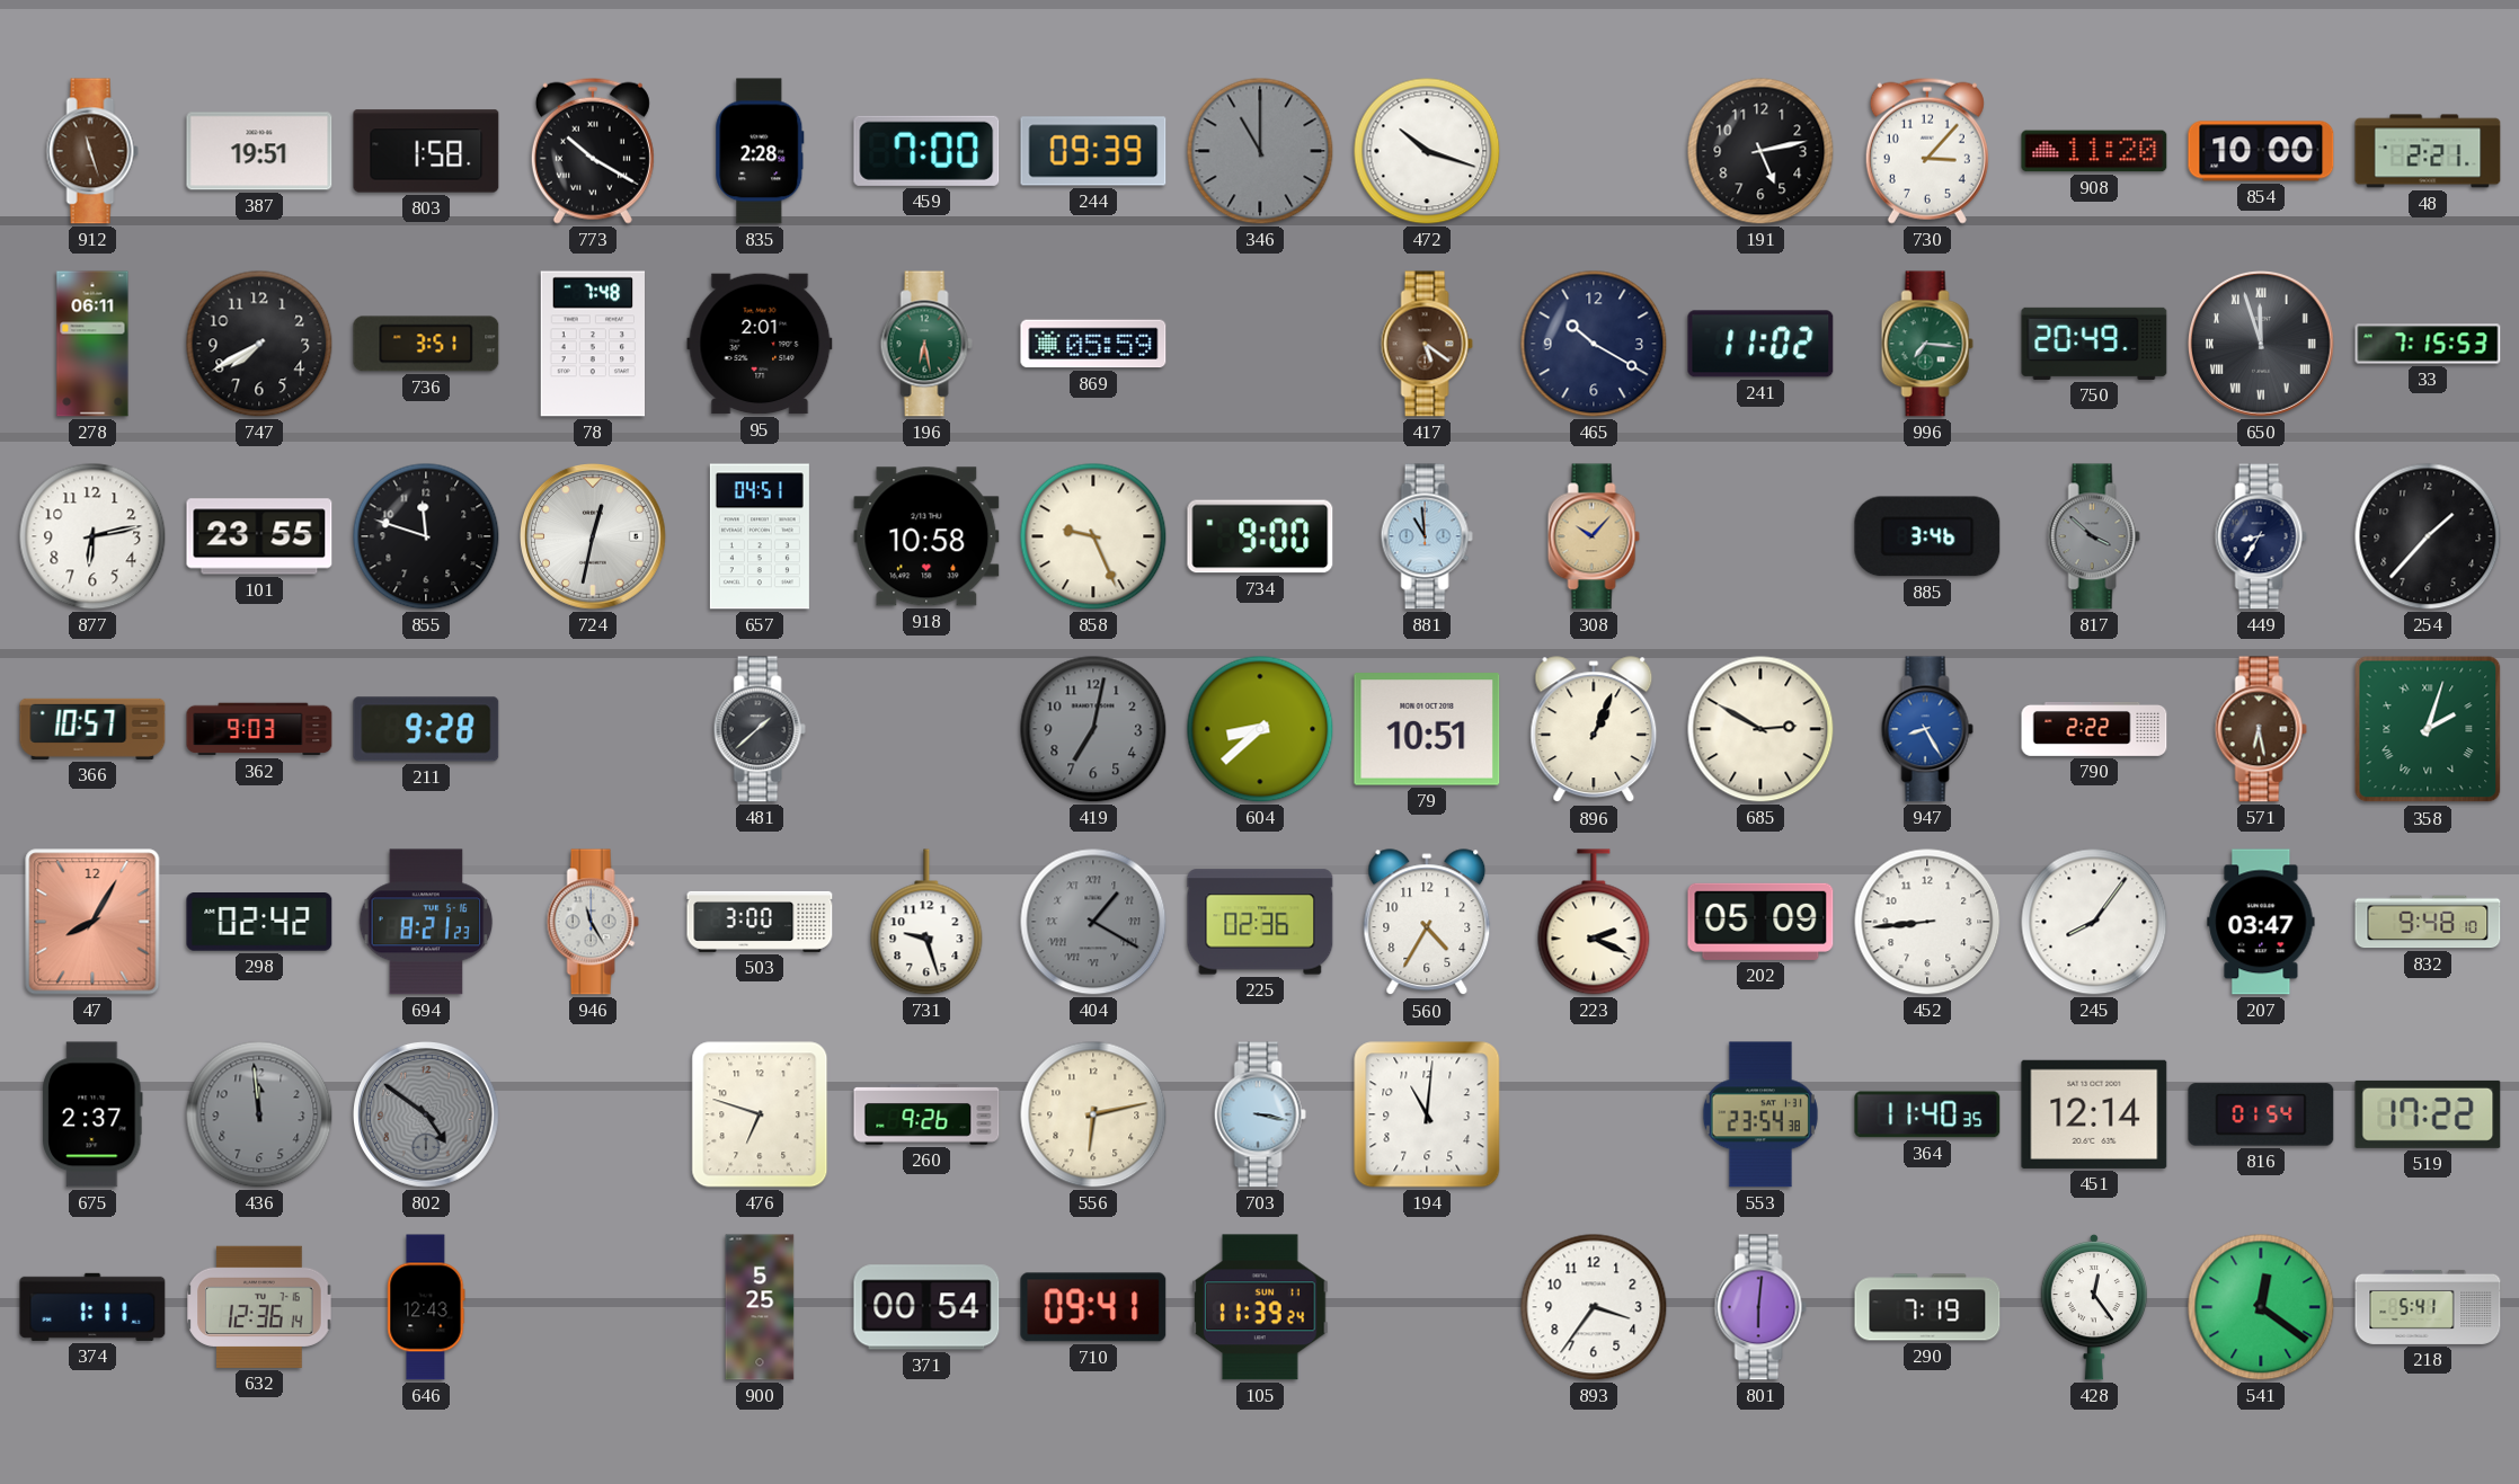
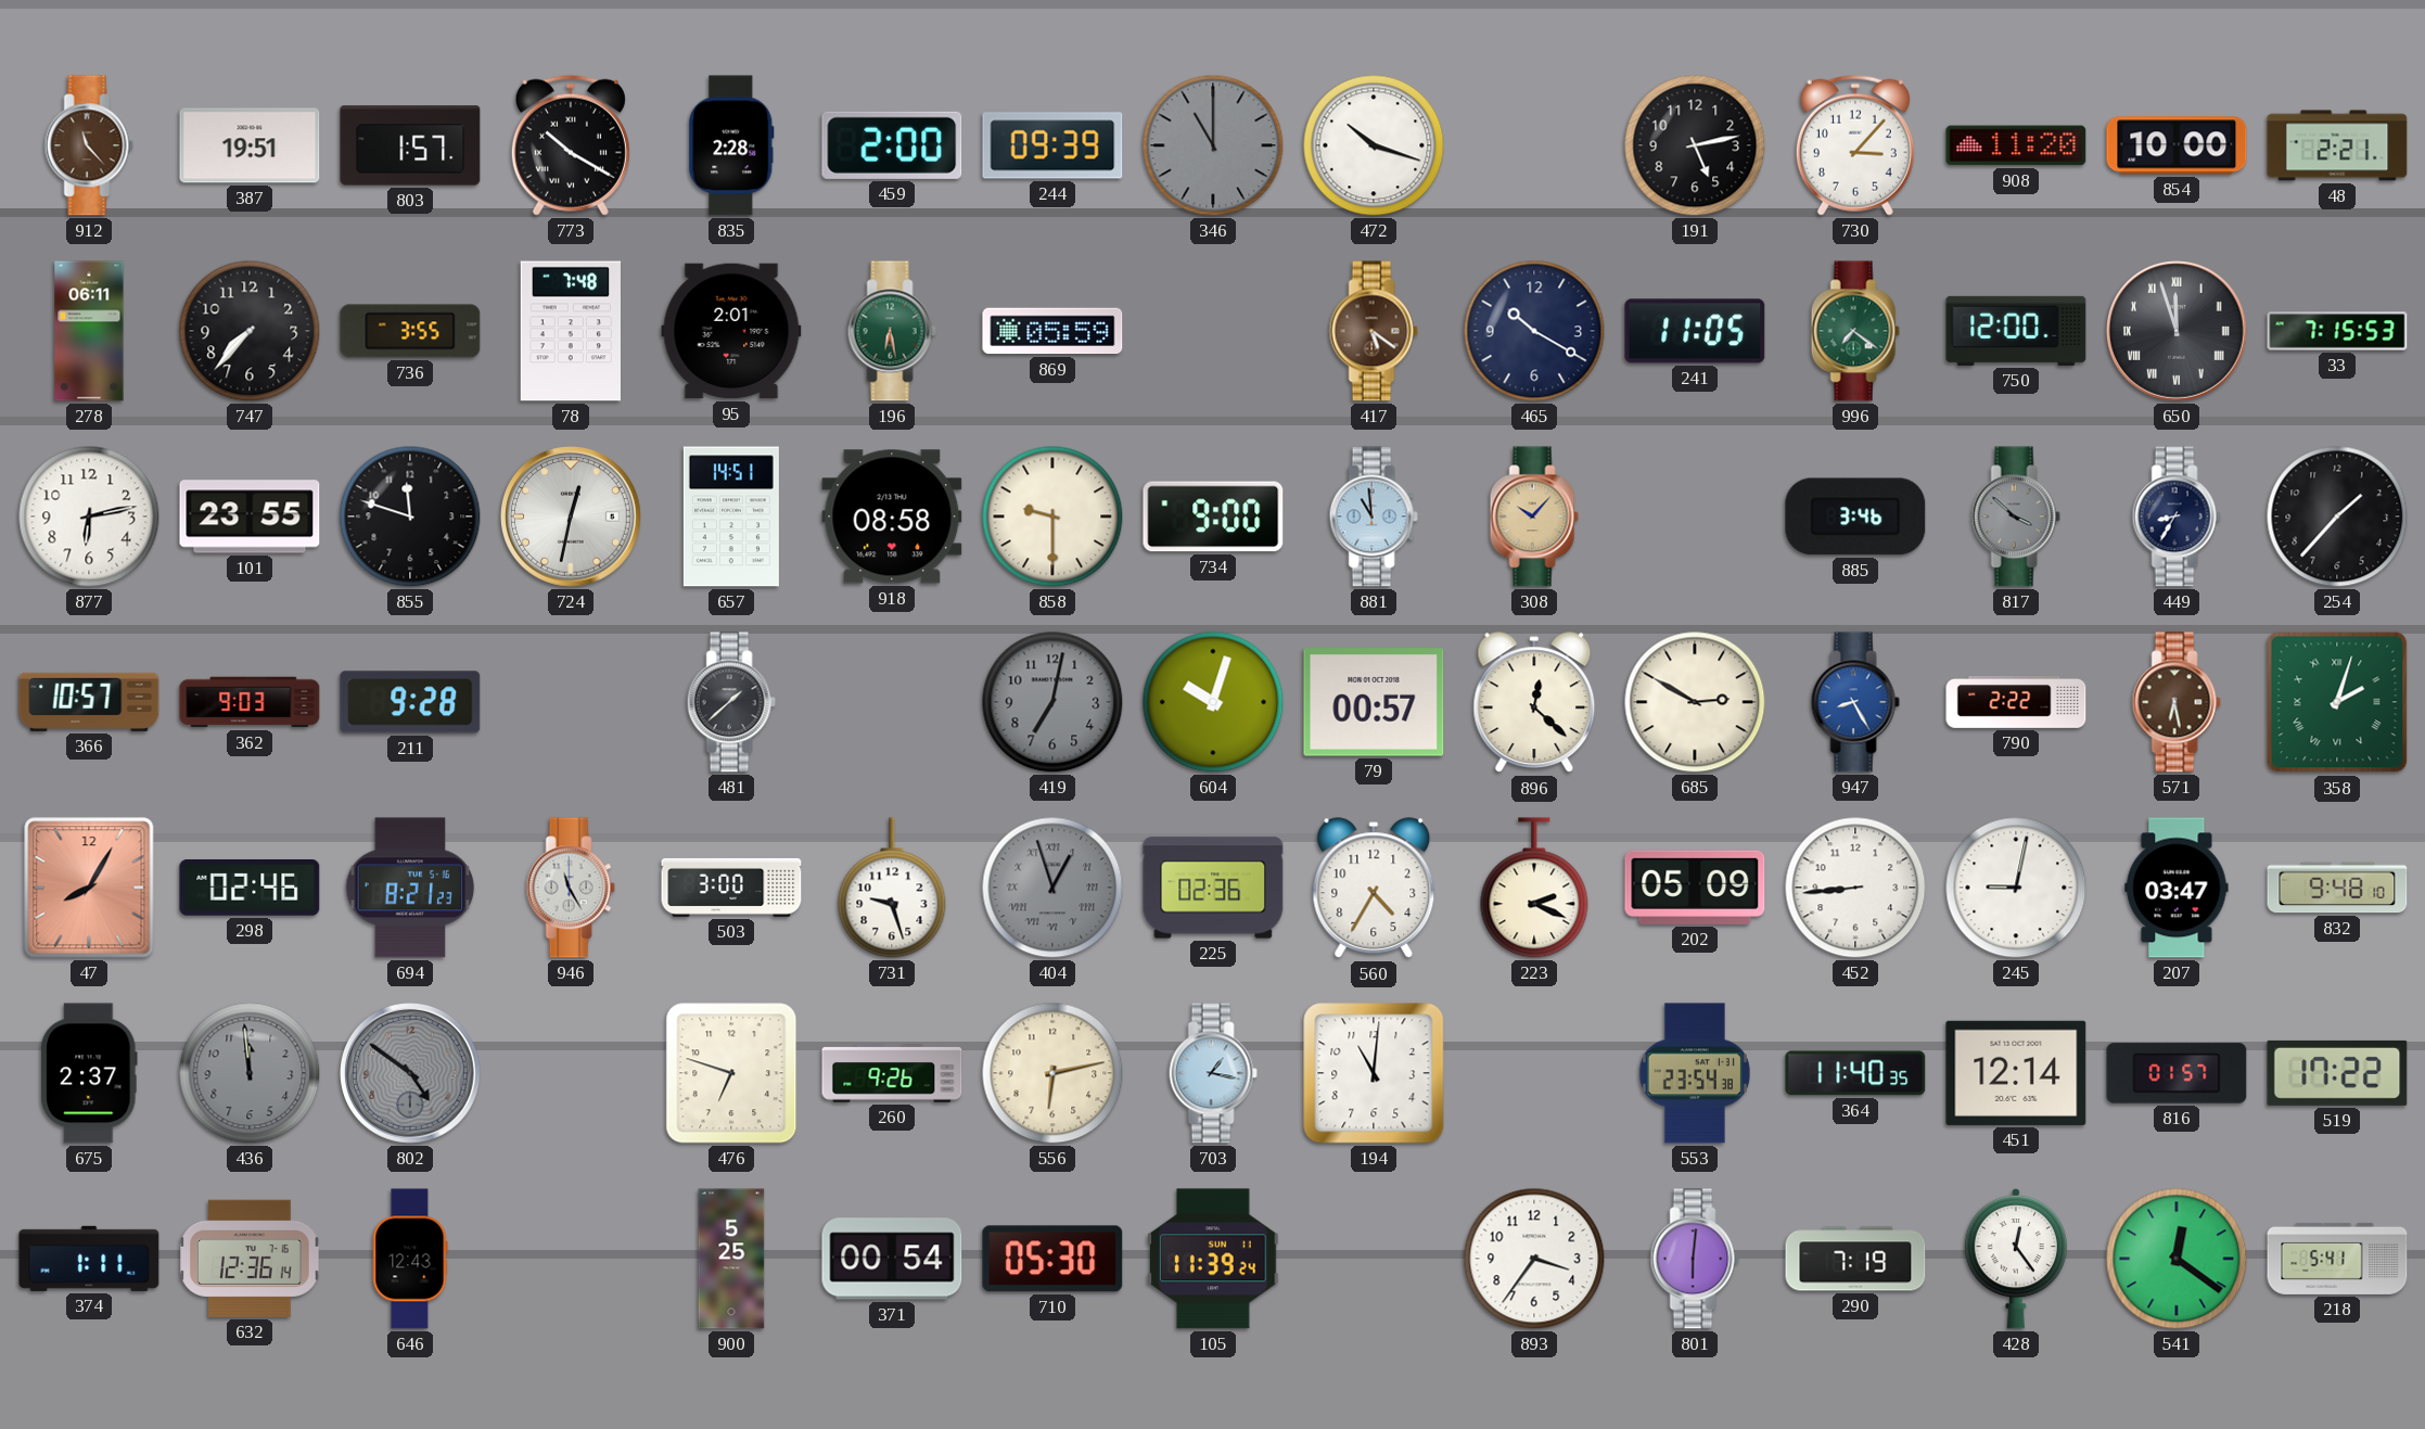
912: 11:27 -> 11:23
803: 1:58 -> 1:57
459: 7:00 -> 2:00
747: 7:40 -> 7:37
736: 3:51 -> 3:55
241: 11:02 -> 11:05
996: 7:16 -> 7:21
750: 20:49 -> 12:00
657: 04:51 -> 14:51
918: 10:58 -> 08:58
858: 9:26 -> 9:30
604: 8:38 -> 10:03
79: 10:51 -> 00:57
896: 1:04 -> 12:22
298: 02:42 -> 02:46
404: 1:20 -> 12:57
245: 8:06 -> 9:02
703: 3:17 -> 1:17
816: 01:54 -> 01:57
710: 09:41 -> 05:30
